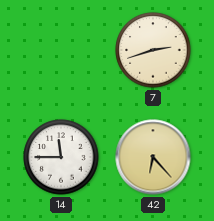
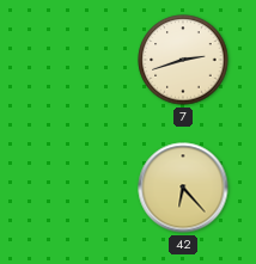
14: 11:45 -> none
